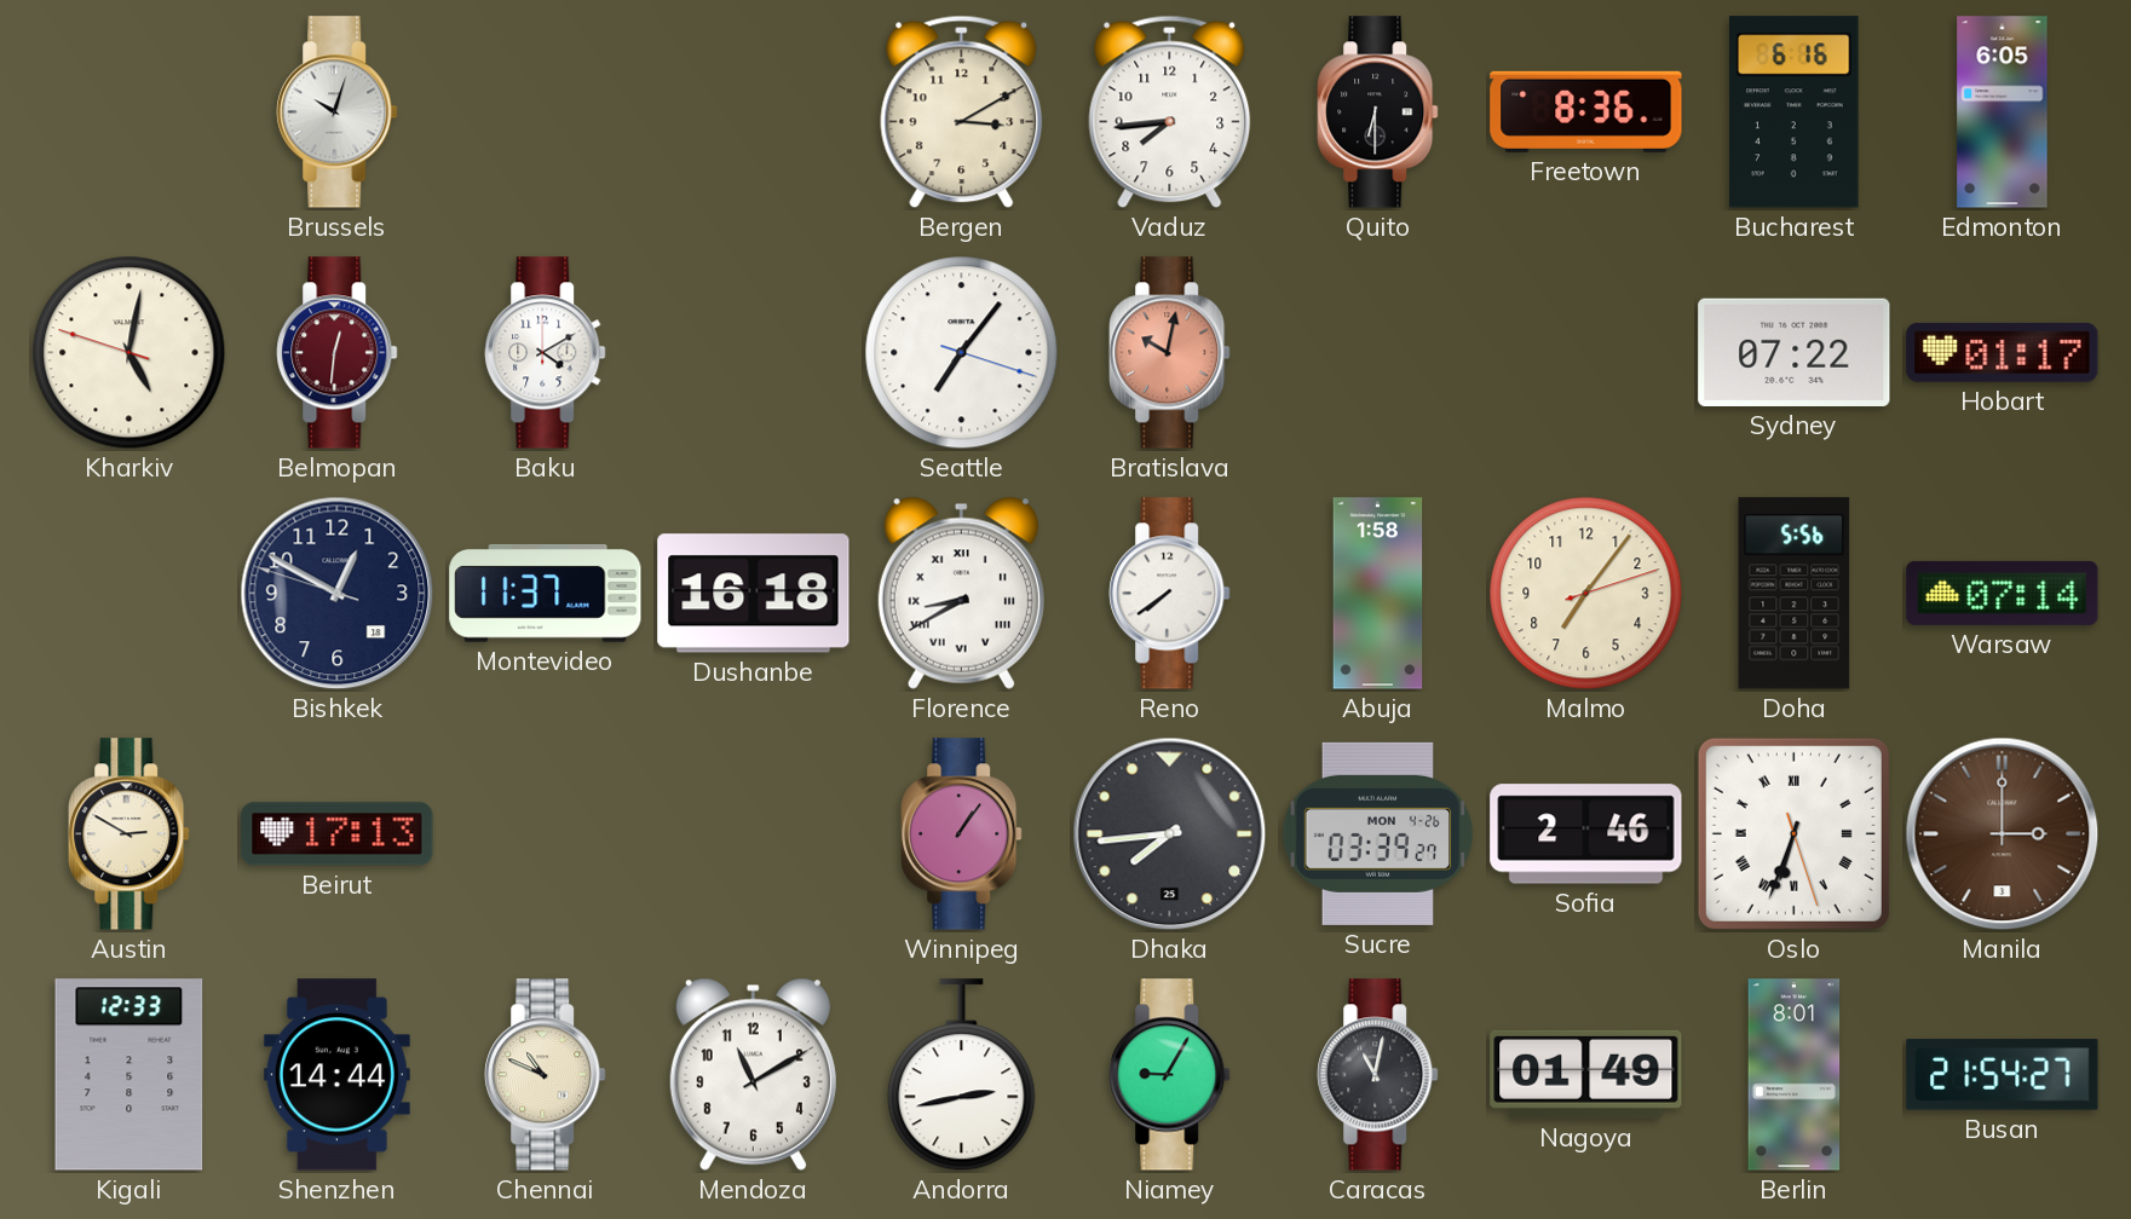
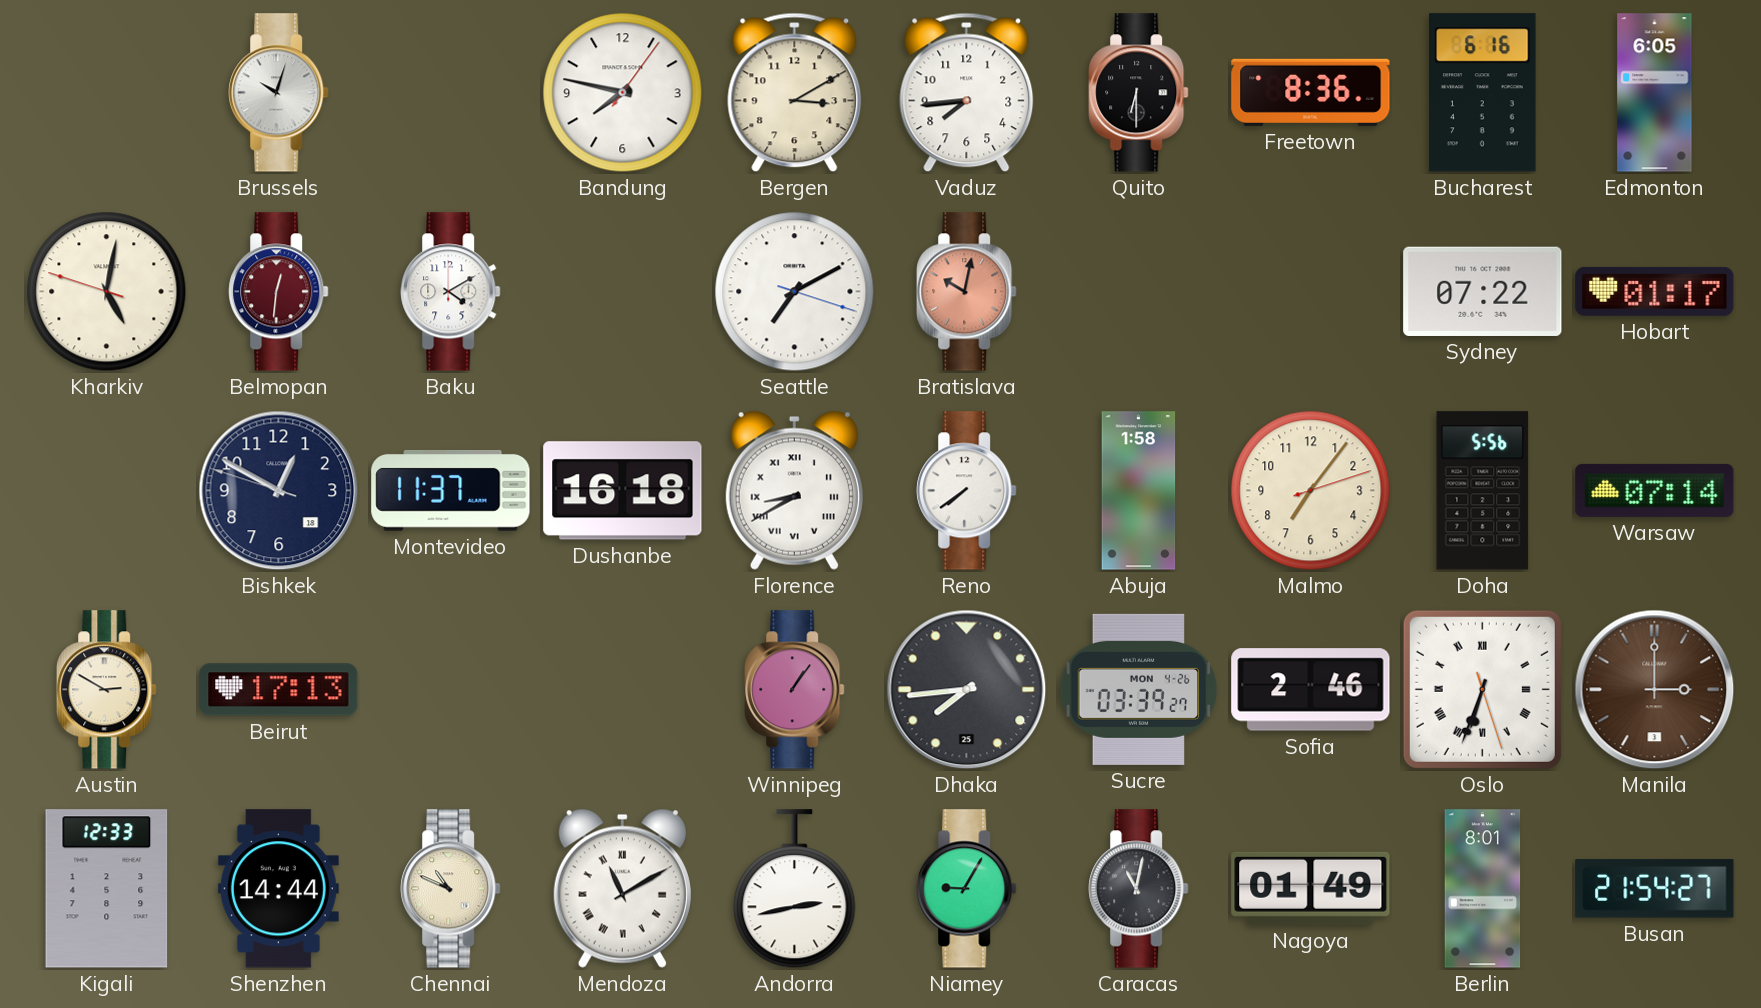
Bandung: none -> 7:47
Seattle: 7:06 -> 7:10
Mendoza numerals: Arabic -> Roman
